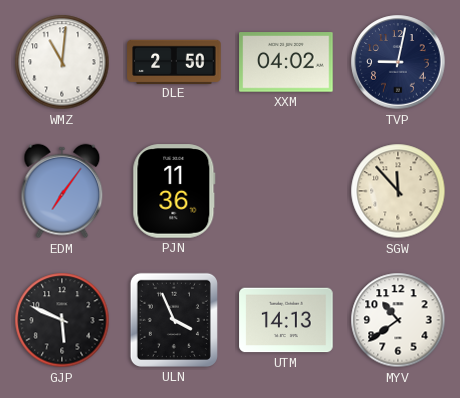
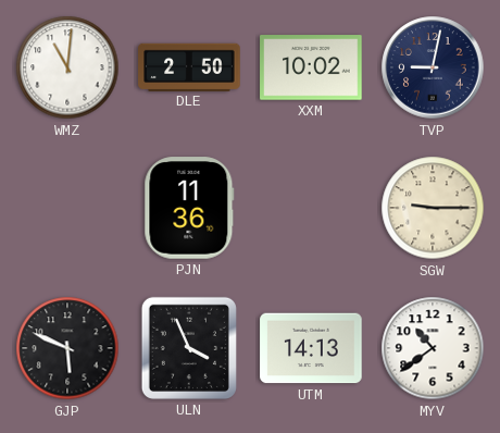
XXM: 04:02 -> 10:02
EDM: 7:06 -> none
SGW: 11:53 -> 9:15
